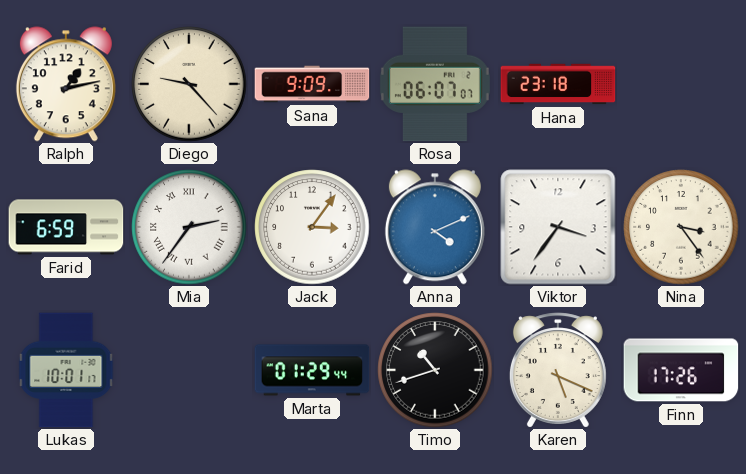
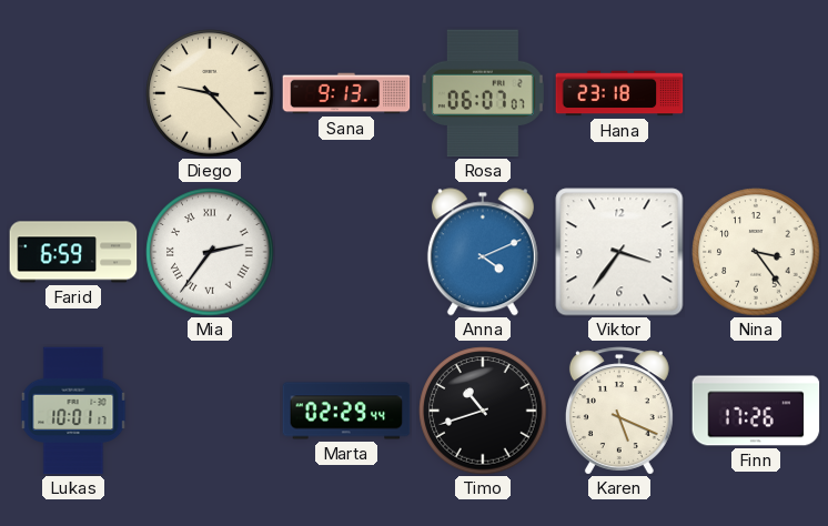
Ralph: 1:13 -> none
Sana: 9:09 -> 9:13
Jack: 3:06 -> none
Marta: 01:29 -> 02:29
